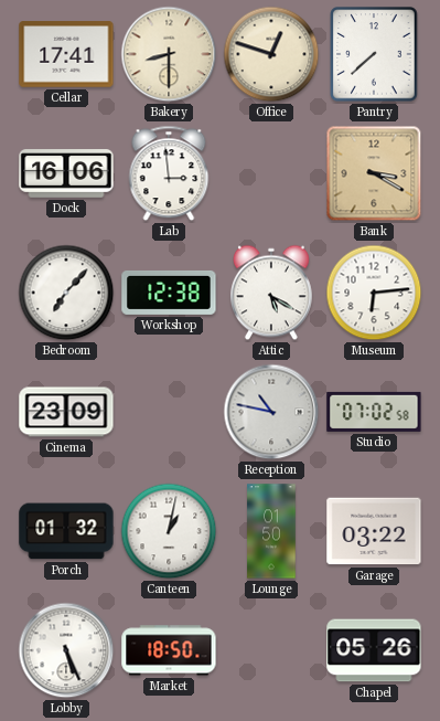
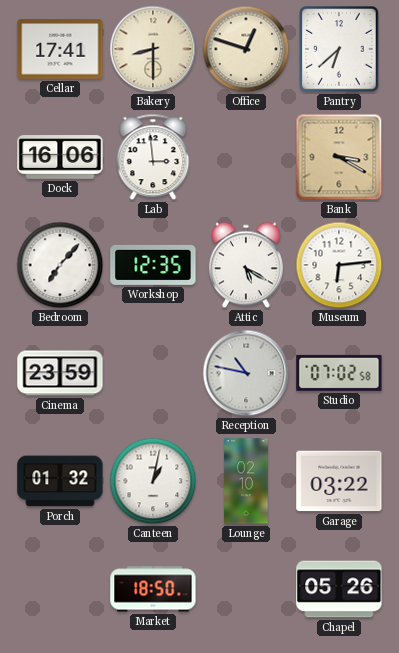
Pantry: 7:38 -> 6:38
Workshop: 12:38 -> 12:35
Cinema: 23:09 -> 23:59
Lounge: 01:50 -> 02:10
Lobby: 5:26 -> none
